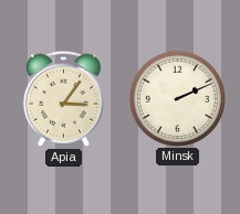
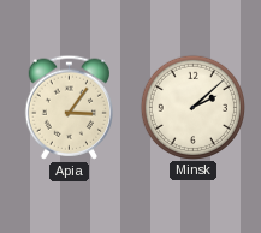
Minsk: 2:11 -> 2:08
